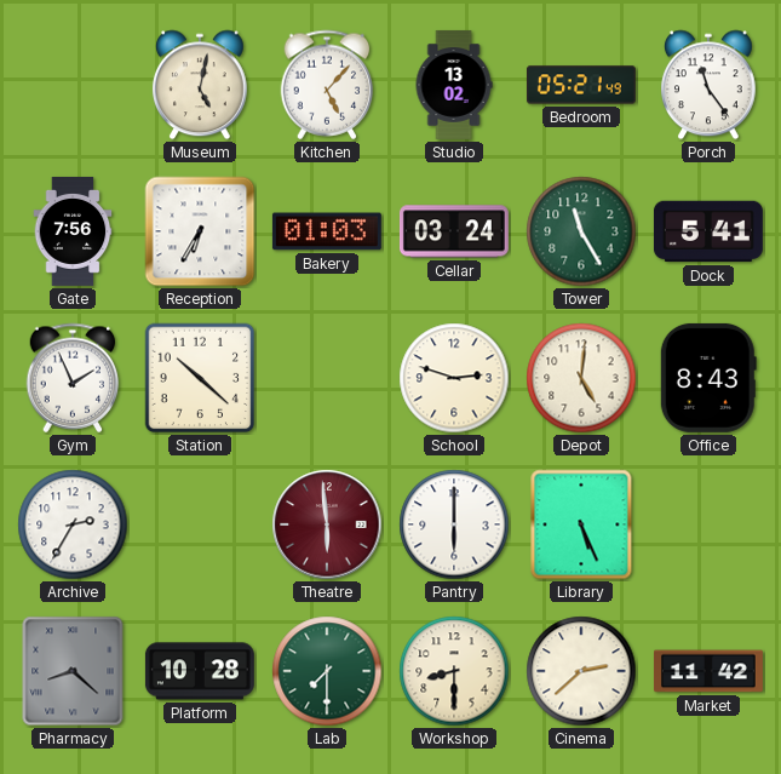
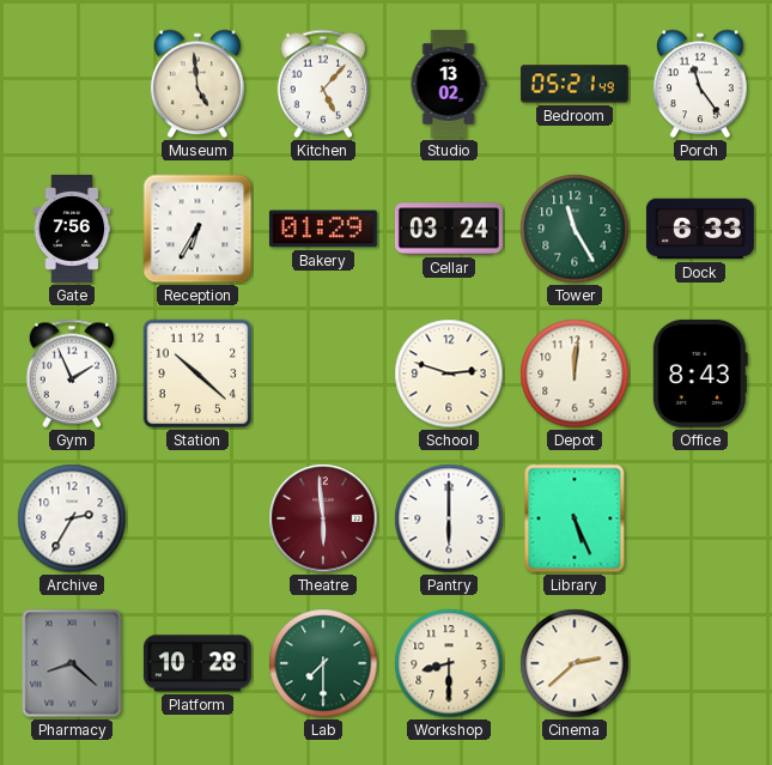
Museum: 5:02 -> 4:59
Bakery: 01:03 -> 01:29
Dock: 5:41 -> 6:33
Depot: 5:01 -> 12:01
Market: 11:42 -> none
